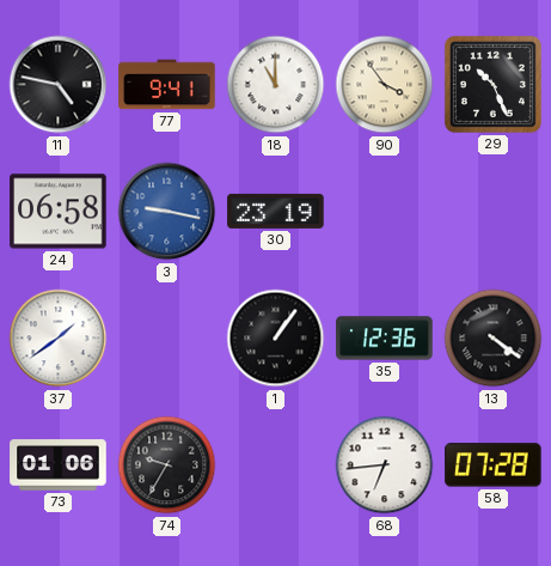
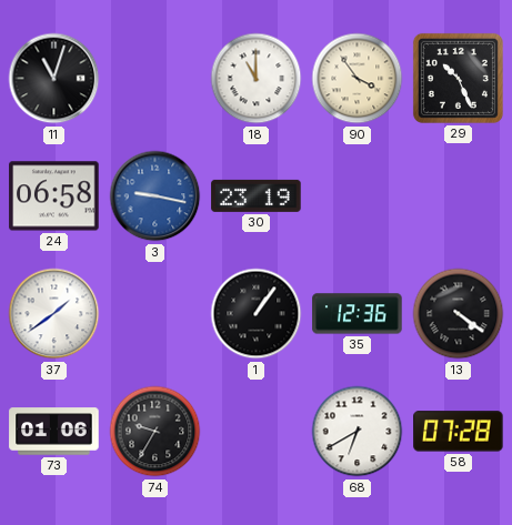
11: 4:47 -> 11:03
77: 9:41 -> none
68: 6:44 -> 6:40
